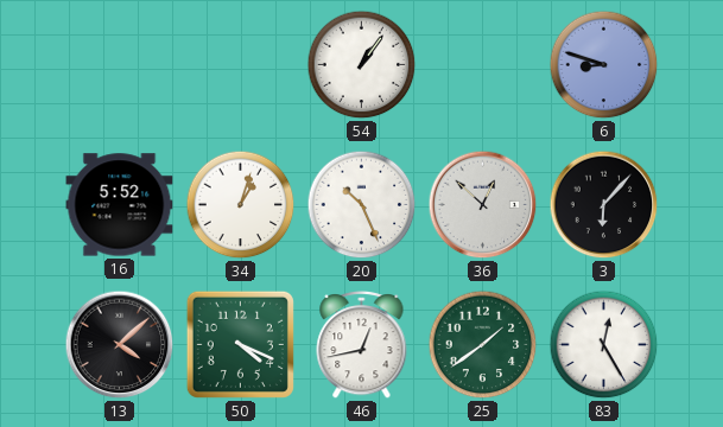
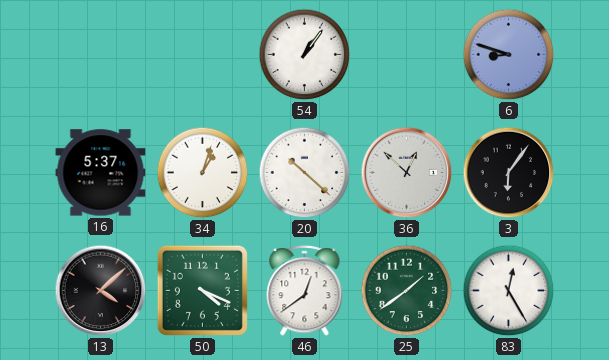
16: 5:52 -> 5:37
20: 10:26 -> 10:22
3: 6:07 -> 6:06
46: 12:43 -> 12:39
